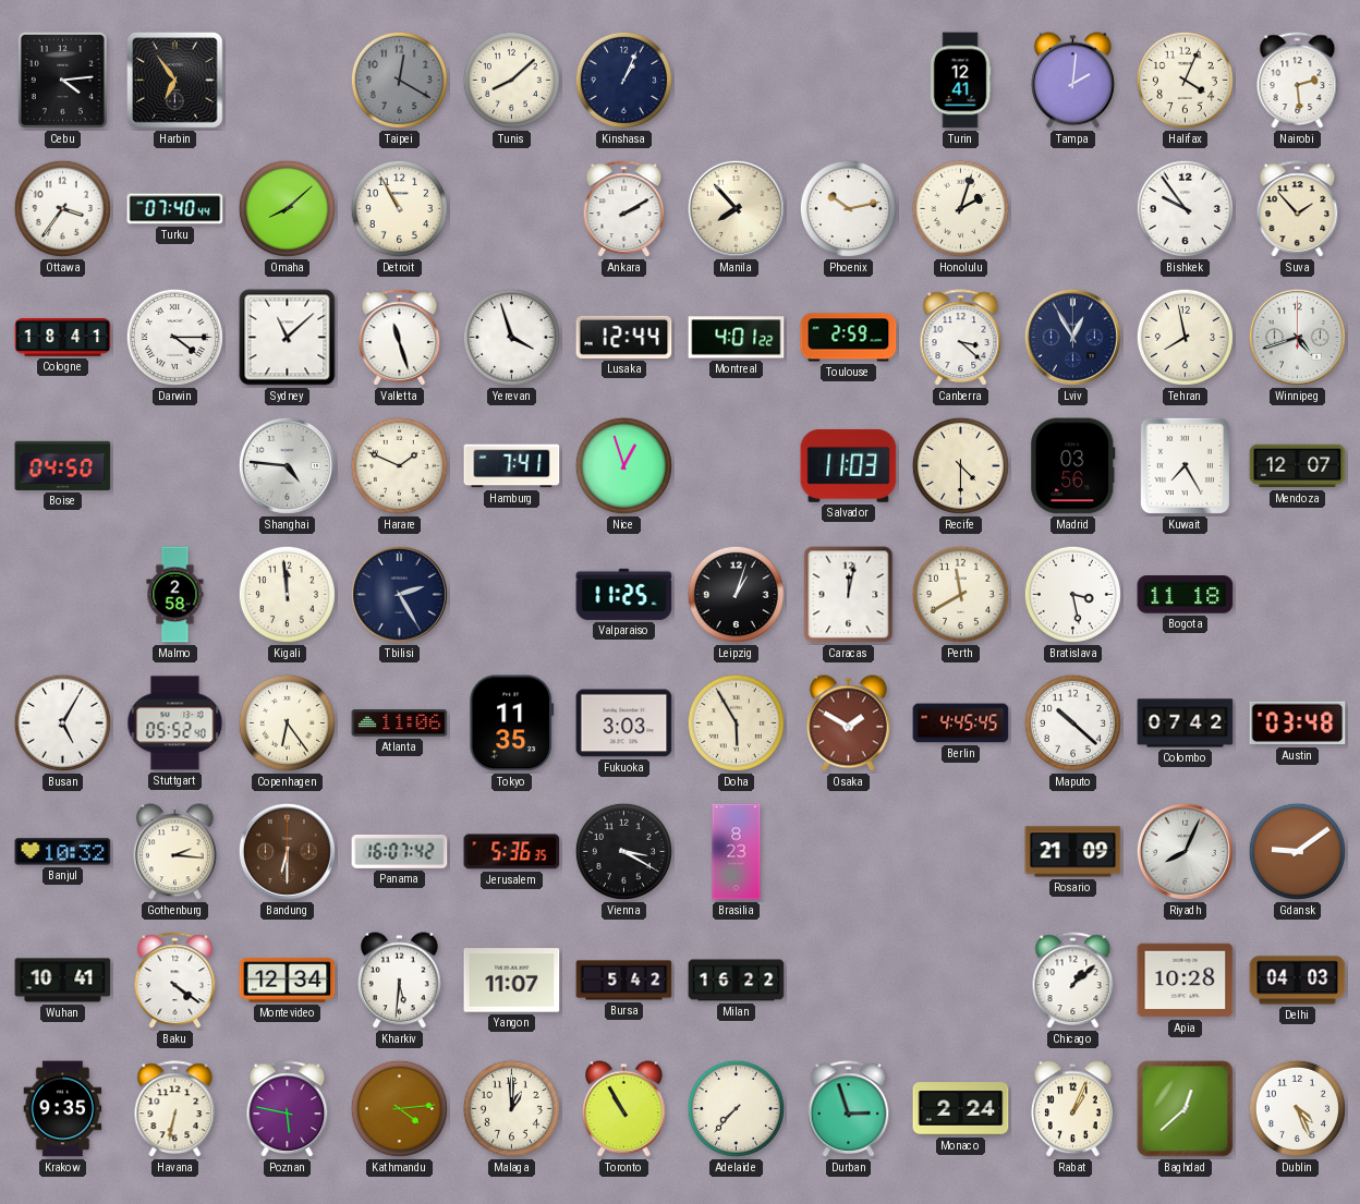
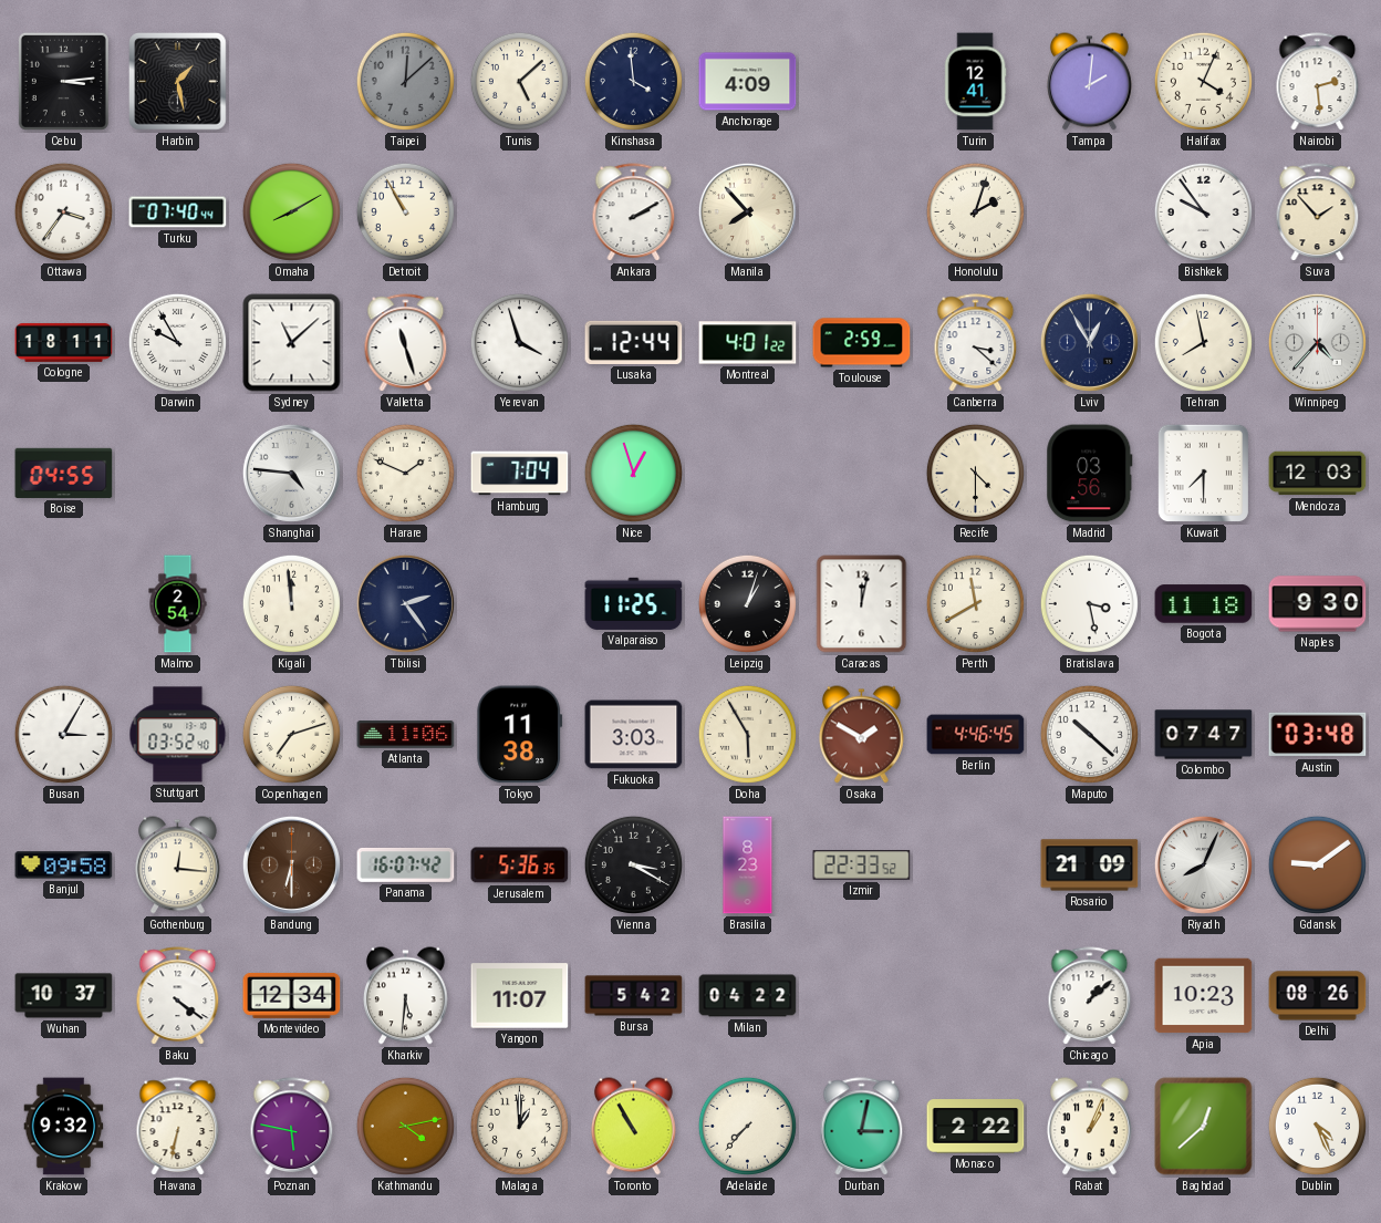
Cebu: 4:14 -> 3:14
Harbin: 6:54 -> 1:28
Taipei: 12:20 -> 12:08
Tunis: 8:08 -> 5:08
Kinshasa: 1:04 -> 3:59
Anchorage: none -> 4:09
Omaha: 8:08 -> 8:10
Phoenix: 10:13 -> none
Cologne: 18:41 -> 18:11
Darwin: 4:15 -> 9:55
Winnipeg: 4:42 -> 4:37
Boise: 04:50 -> 04:55
Hamburg: 7:41 -> 7:04
Salvador: 11:03 -> none
Kuwait: 7:25 -> 7:30
Mendoza: 12:07 -> 12:03
Malmo: 2:58 -> 2:54
Tbilisi: 2:25 -> 2:24
Naples: none -> 9:30
Busan: 5:05 -> 3:05
Stuttgart: 05:52 -> 03:52
Copenhagen: 6:24 -> 7:12
Tokyo: 11:35 -> 11:38
Berlin: 4:45 -> 4:46
Colombo: 07:42 -> 07:47
Banjul: 10:32 -> 09:58
Gothenburg: 2:16 -> 12:16
Izmir: none -> 22:33
Wuhan: 10:41 -> 10:37
Milan: 16:22 -> 04:22
Apia: 10:28 -> 10:23
Delhi: 04:03 -> 08:26
Krakow: 9:35 -> 9:32
Kathmandu: 4:14 -> 4:13
Durban: 2:57 -> 3:02
Monaco: 2:24 -> 2:22
